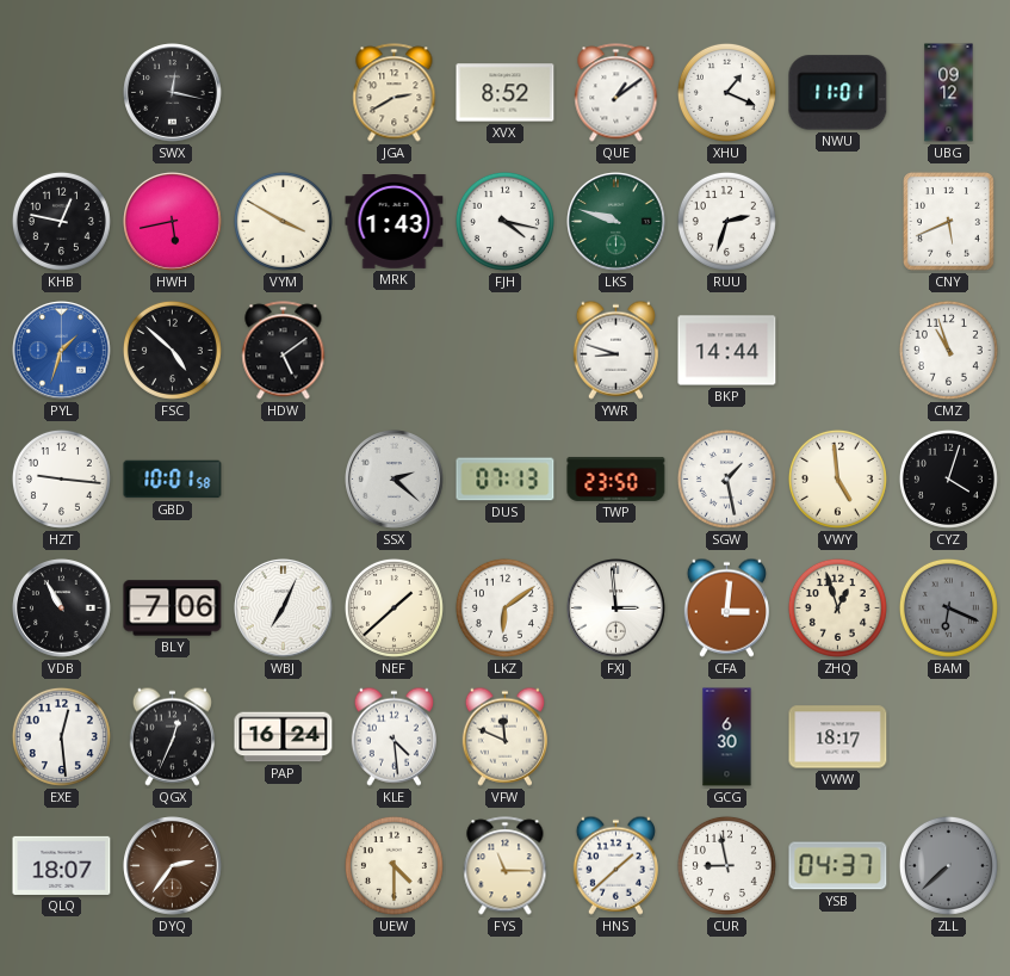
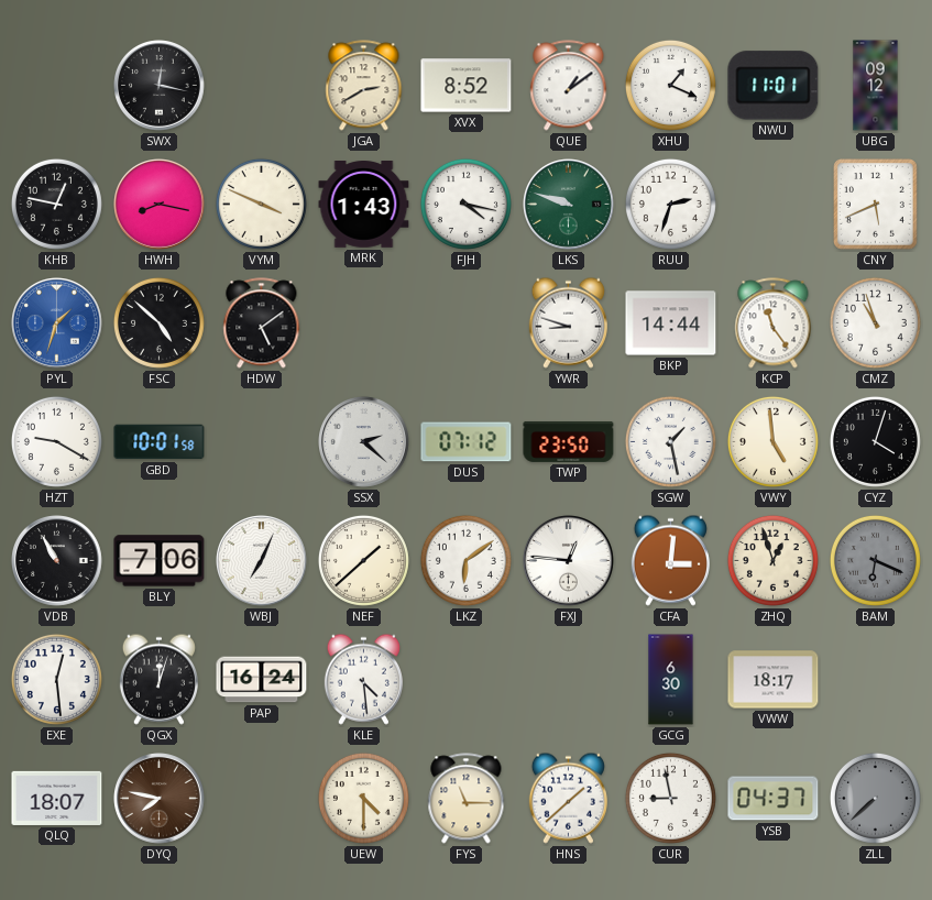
HWH: 5:43 -> 8:17
VYM: 3:50 -> 3:49
KCP: none -> 11:24
HZT: 9:16 -> 9:20
DUS: 07:13 -> 07:12
FXJ: 2:59 -> 12:46
QGX: 12:34 -> 12:03
VFW: 11:49 -> none
DYQ: 2:36 -> 7:47
